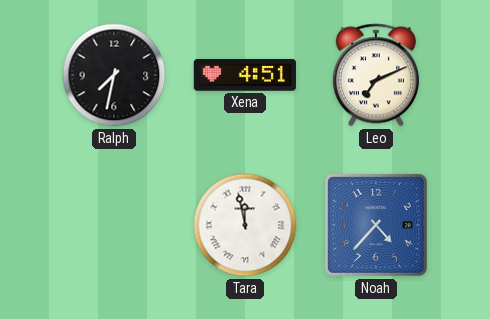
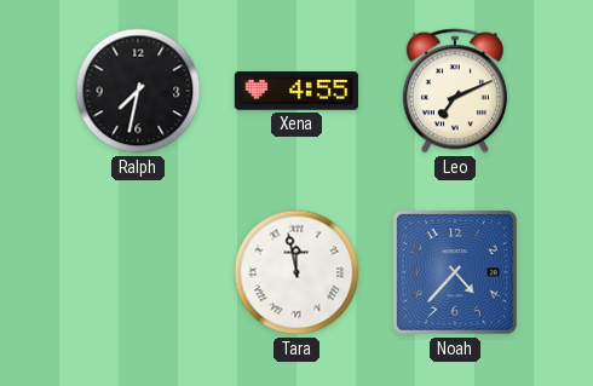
Xena: 4:51 -> 4:55
